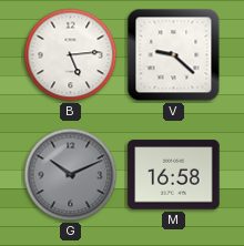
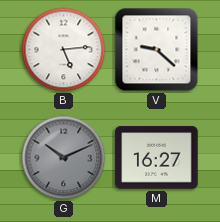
M: 16:58 -> 16:27
